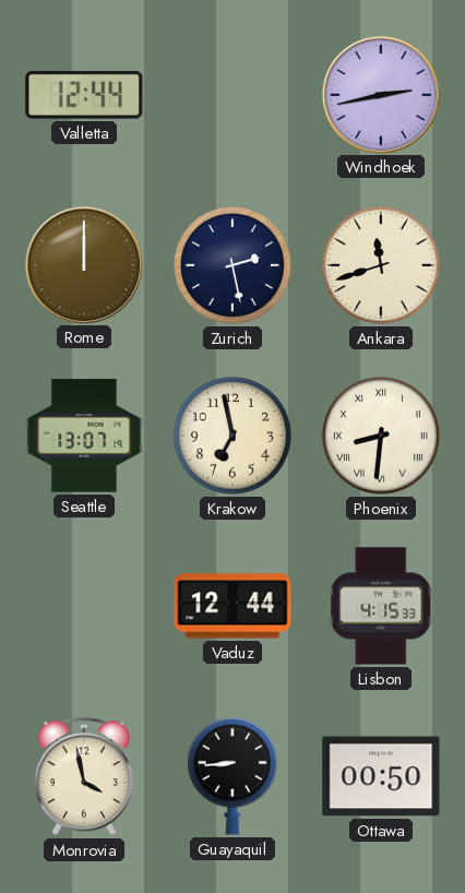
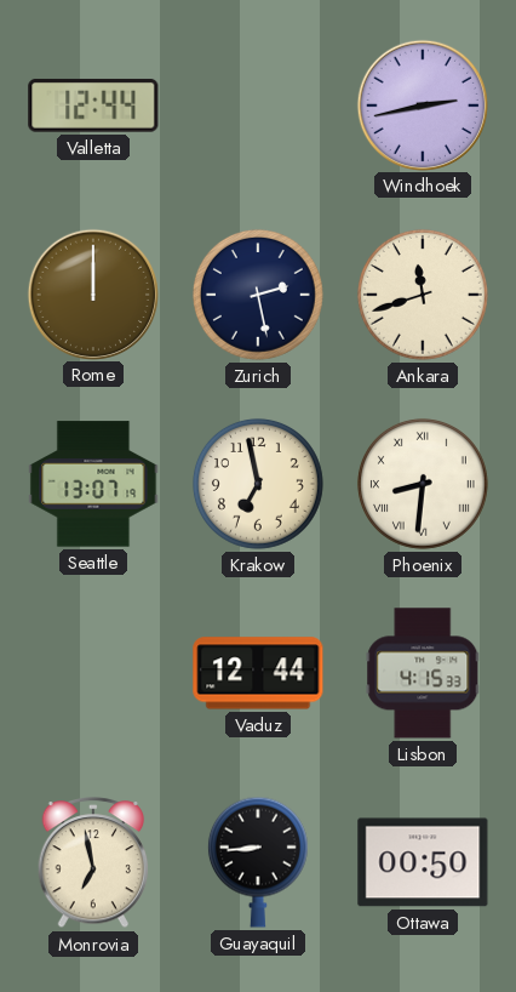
Monrovia: 3:58 -> 6:58
